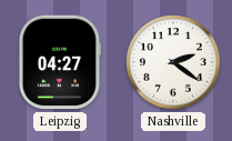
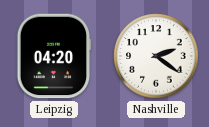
Leipzig: 04:27 -> 04:20
